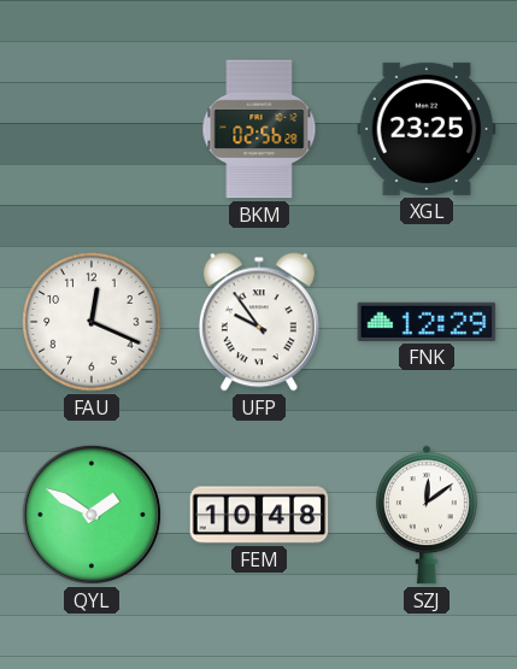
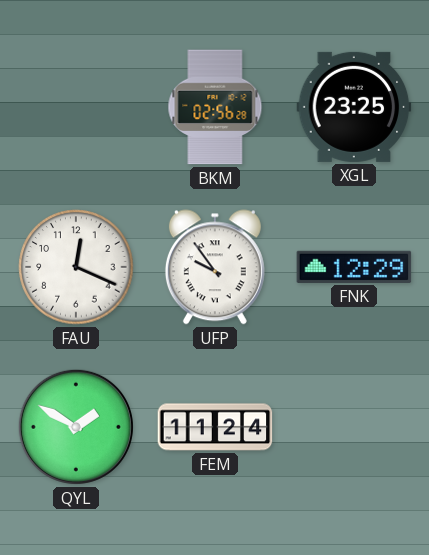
FEM: 10:48 -> 11:24
SZJ: 12:09 -> none
